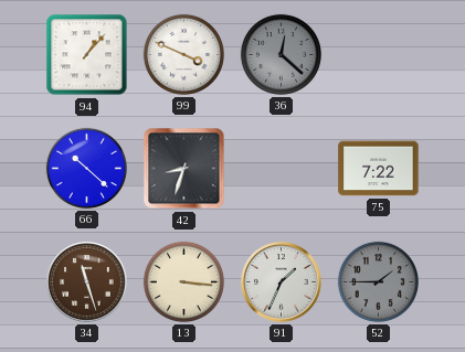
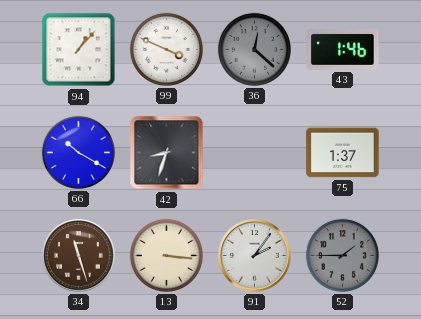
43: none -> 1:46
66: 10:22 -> 10:20
75: 7:22 -> 1:37
91: 1:34 -> 2:06
